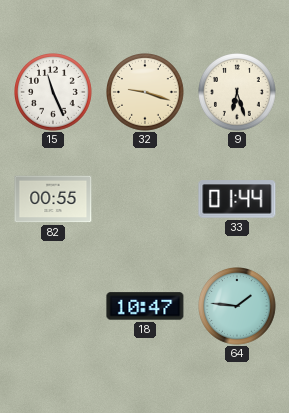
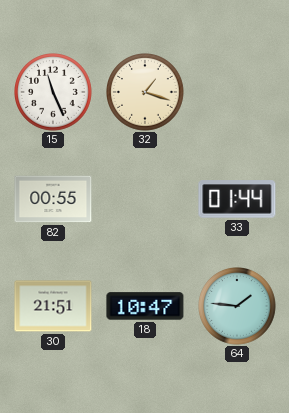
32: 9:18 -> 1:18
9: 6:27 -> none
30: none -> 21:51
